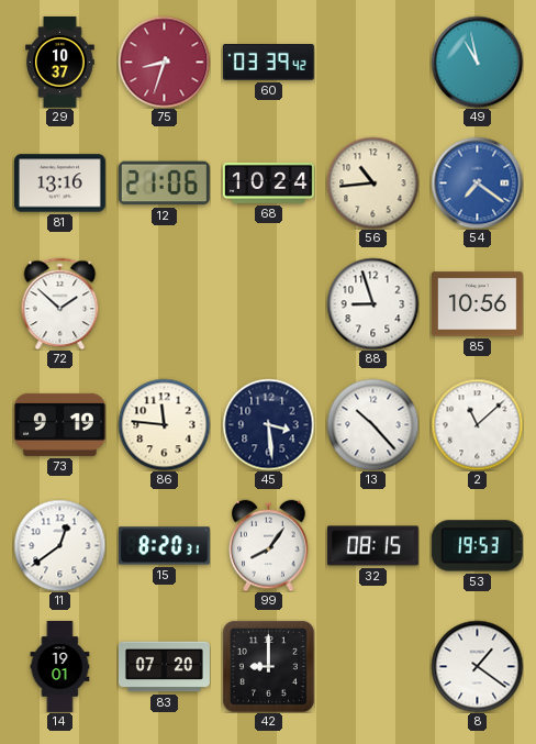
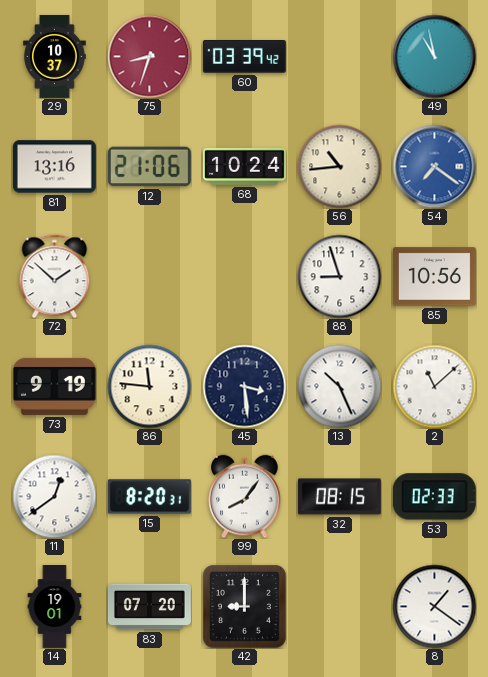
13: 10:23 -> 10:26
53: 19:53 -> 02:33
